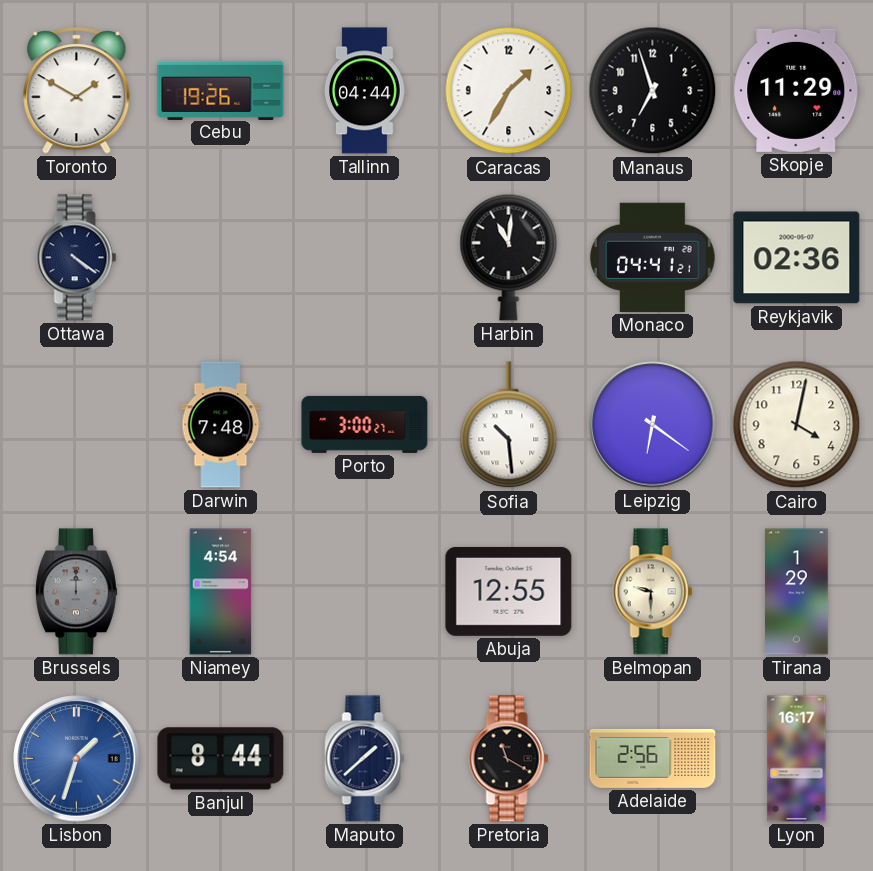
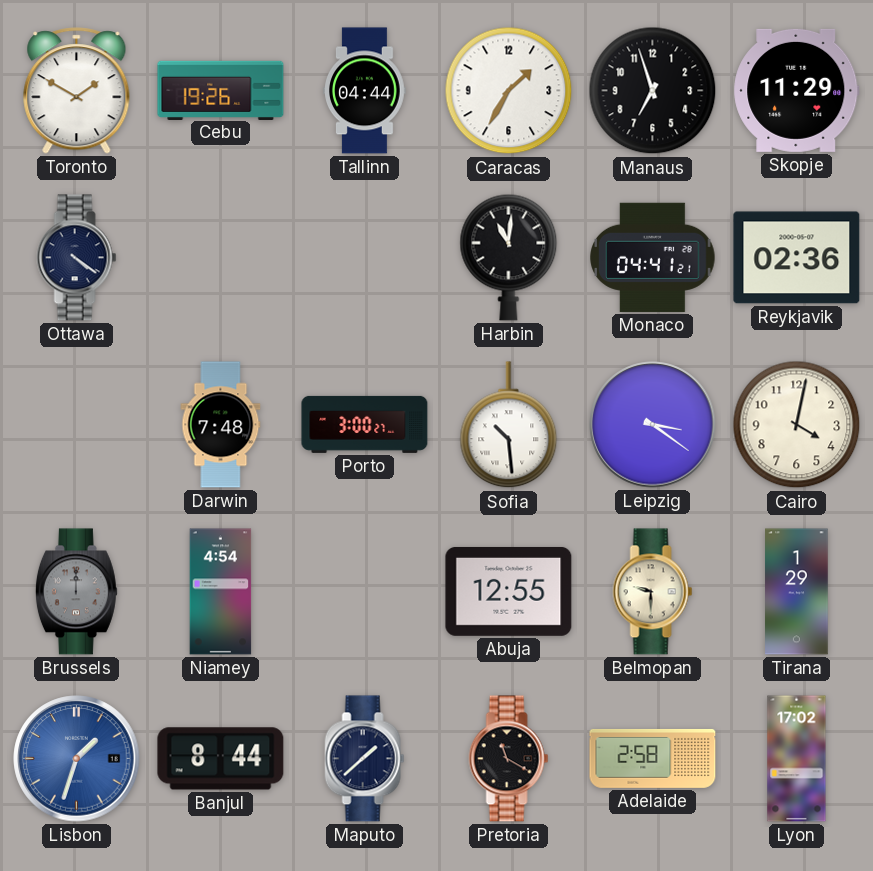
Leipzig: 6:21 -> 3:21
Adelaide: 2:56 -> 2:58
Lyon: 16:17 -> 17:02
